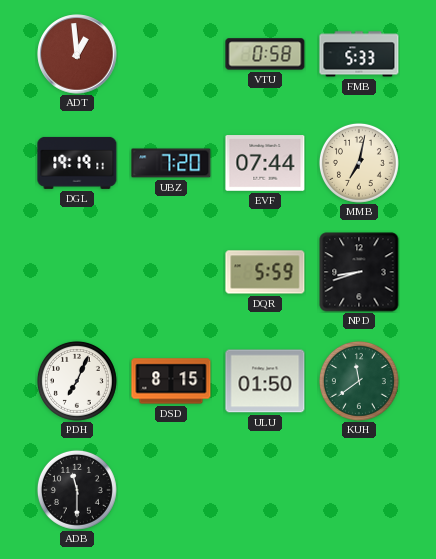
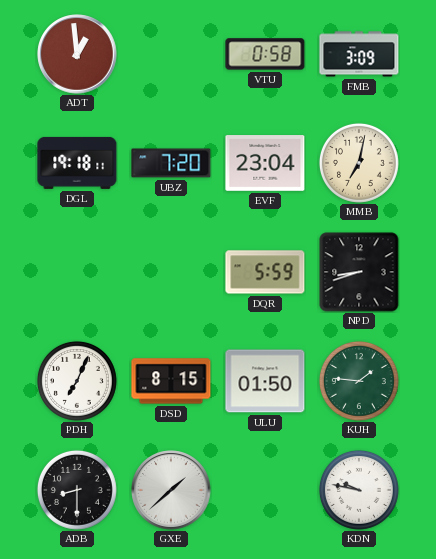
FMB: 5:33 -> 3:09
DGL: 19:19 -> 19:18
EVF: 07:44 -> 23:04
KUH: 11:39 -> 1:46
ADB: 11:30 -> 8:30
GXE: none -> 1:38
KDN: none -> 9:47
